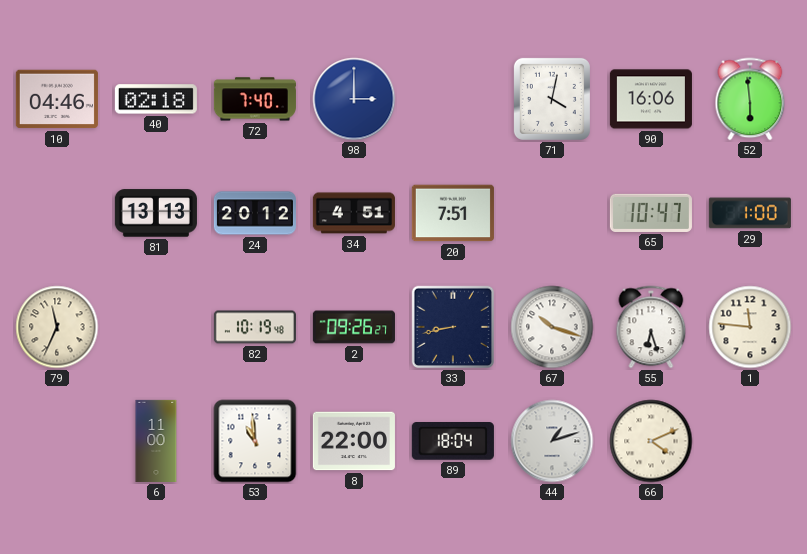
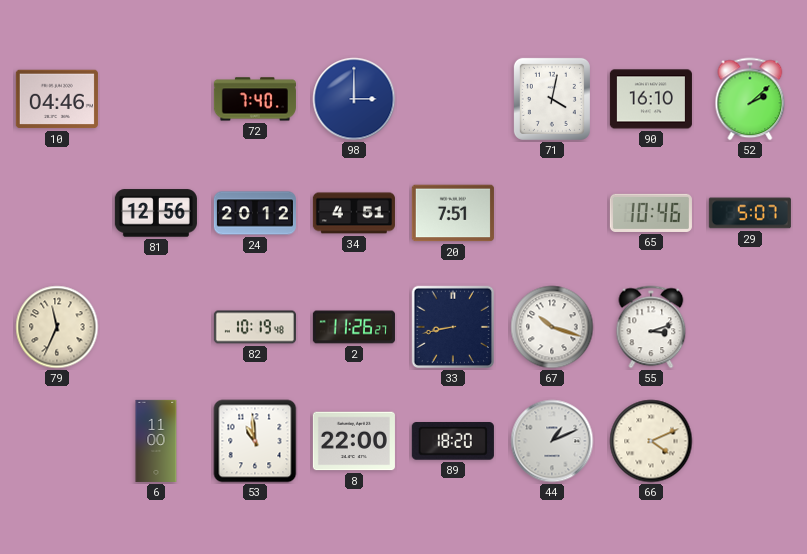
40: 02:18 -> none
90: 16:06 -> 16:10
52: 5:59 -> 2:08
81: 13:13 -> 12:56
65: 10:47 -> 10:46
29: 1:00 -> 5:07
2: 09:26 -> 11:26
55: 6:27 -> 3:12
1: 11:46 -> none
89: 18:04 -> 18:20
44: 1:12 -> 1:11
